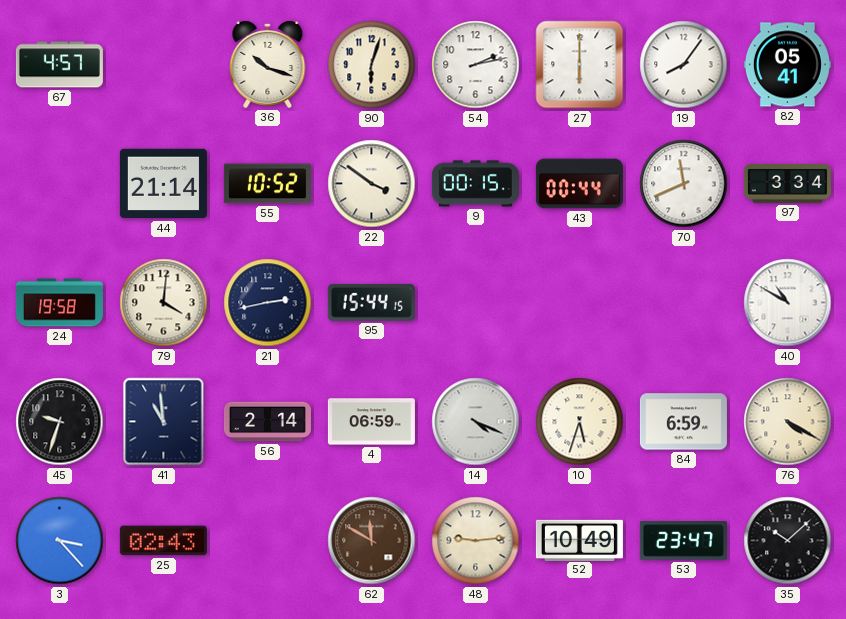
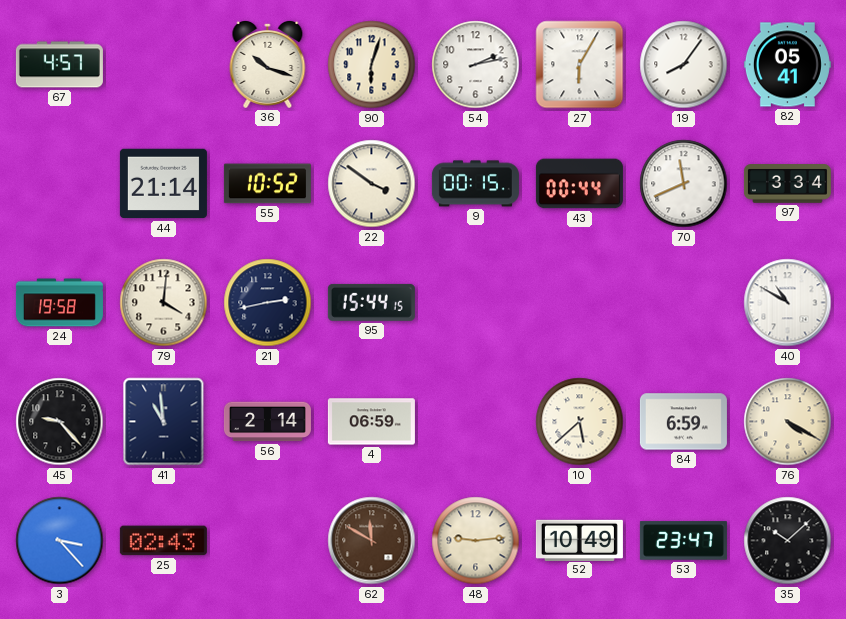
27: 6:00 -> 6:05
45: 9:33 -> 9:23
14: 4:19 -> none
10: 5:33 -> 5:38
